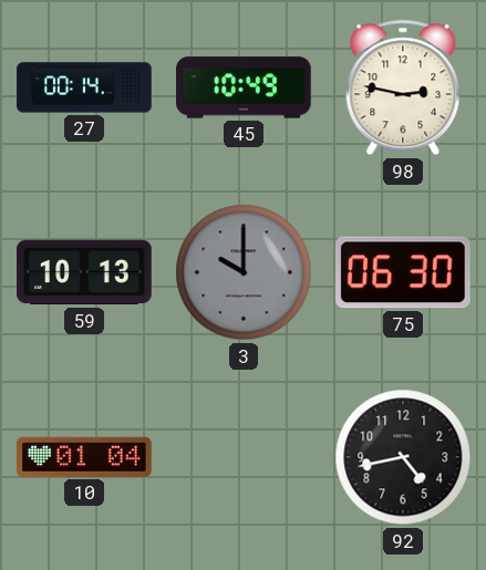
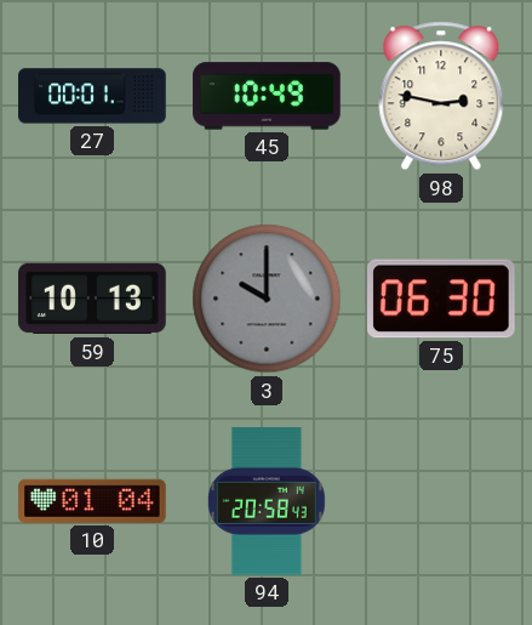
27: 00:14 -> 00:01
94: none -> 20:58
92: 4:43 -> none
